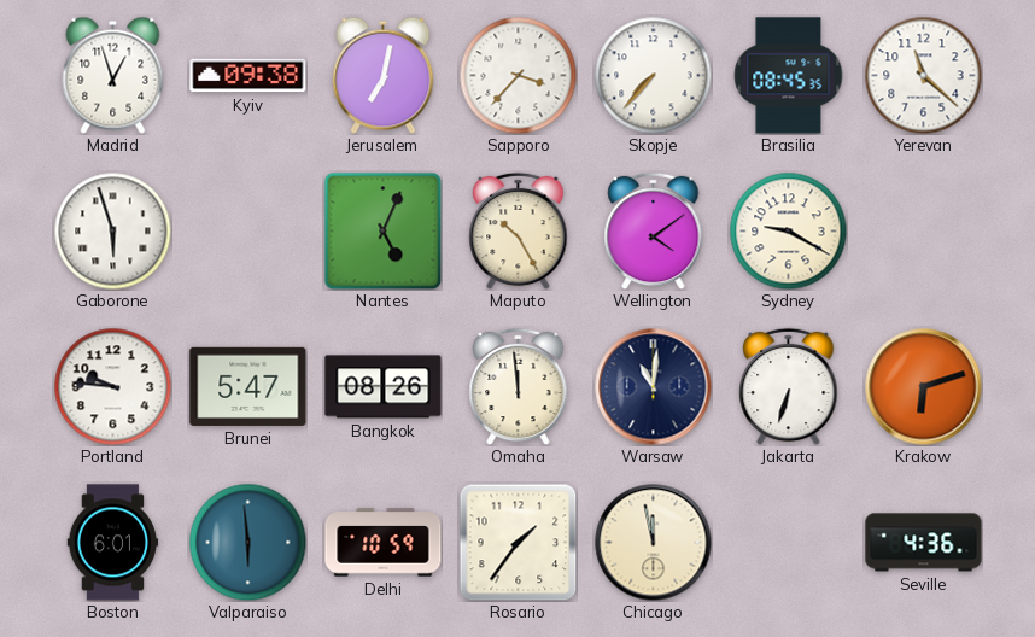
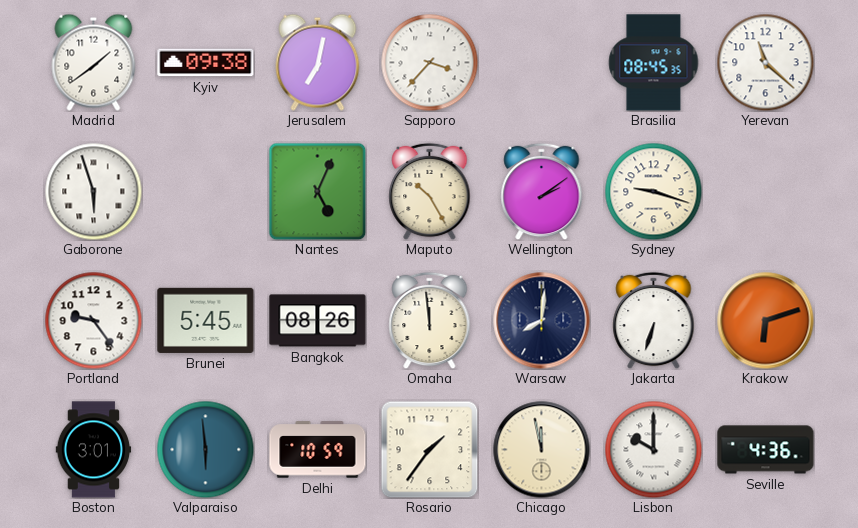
Madrid: 12:57 -> 1:39
Skopje: 7:37 -> none
Wellington: 4:09 -> 2:09
Sydney: 9:20 -> 9:18
Portland: 9:46 -> 9:24
Brunei: 5:47 -> 5:45
Warsaw: 11:01 -> 8:01
Boston: 6:01 -> 3:01
Lisbon: none -> 10:00
